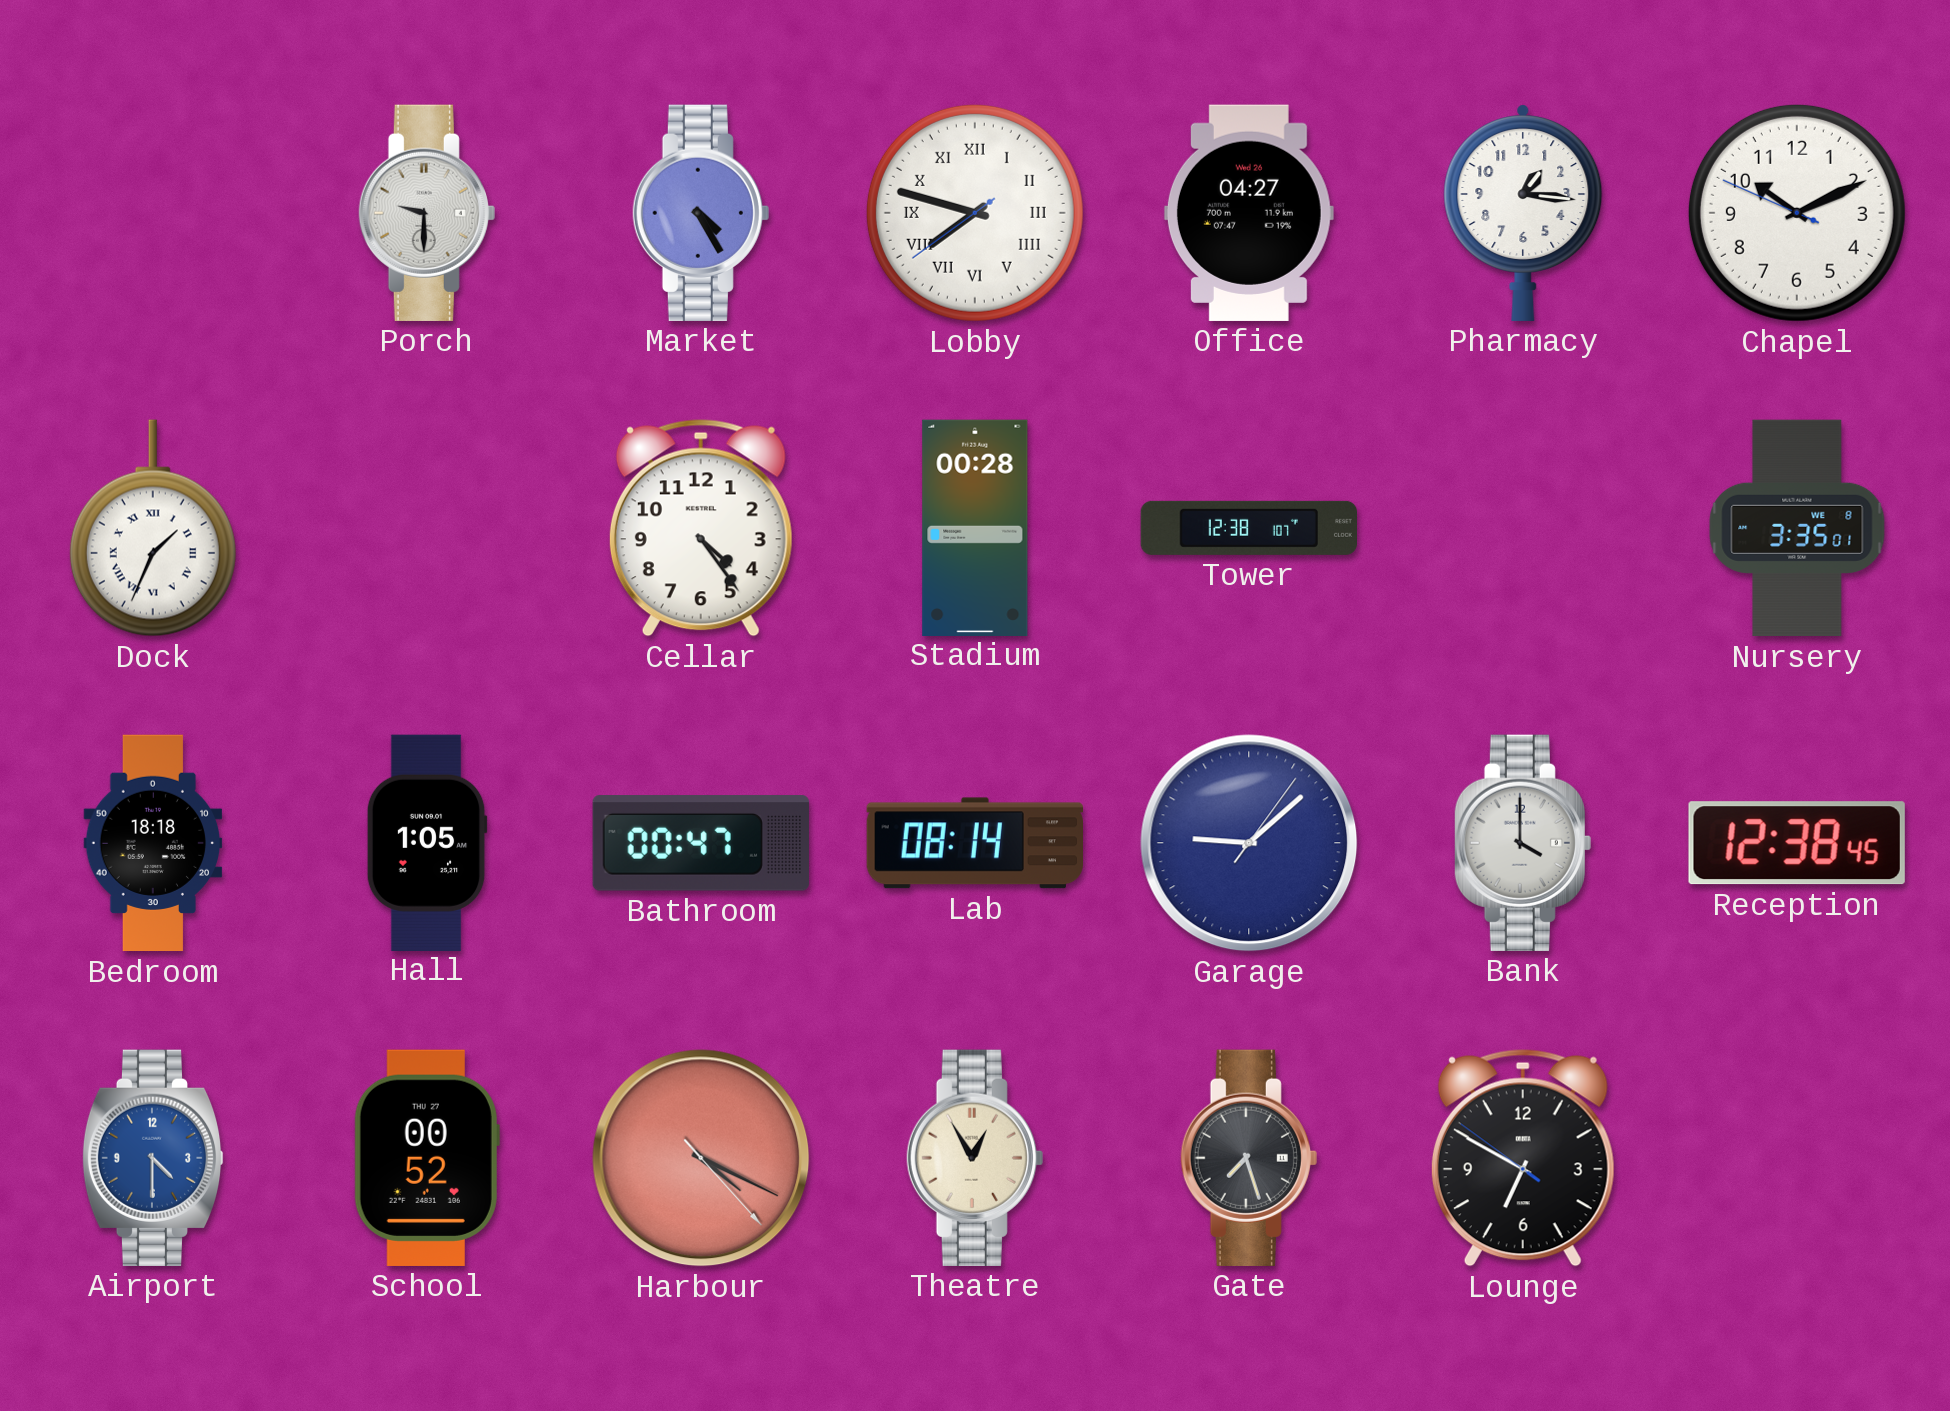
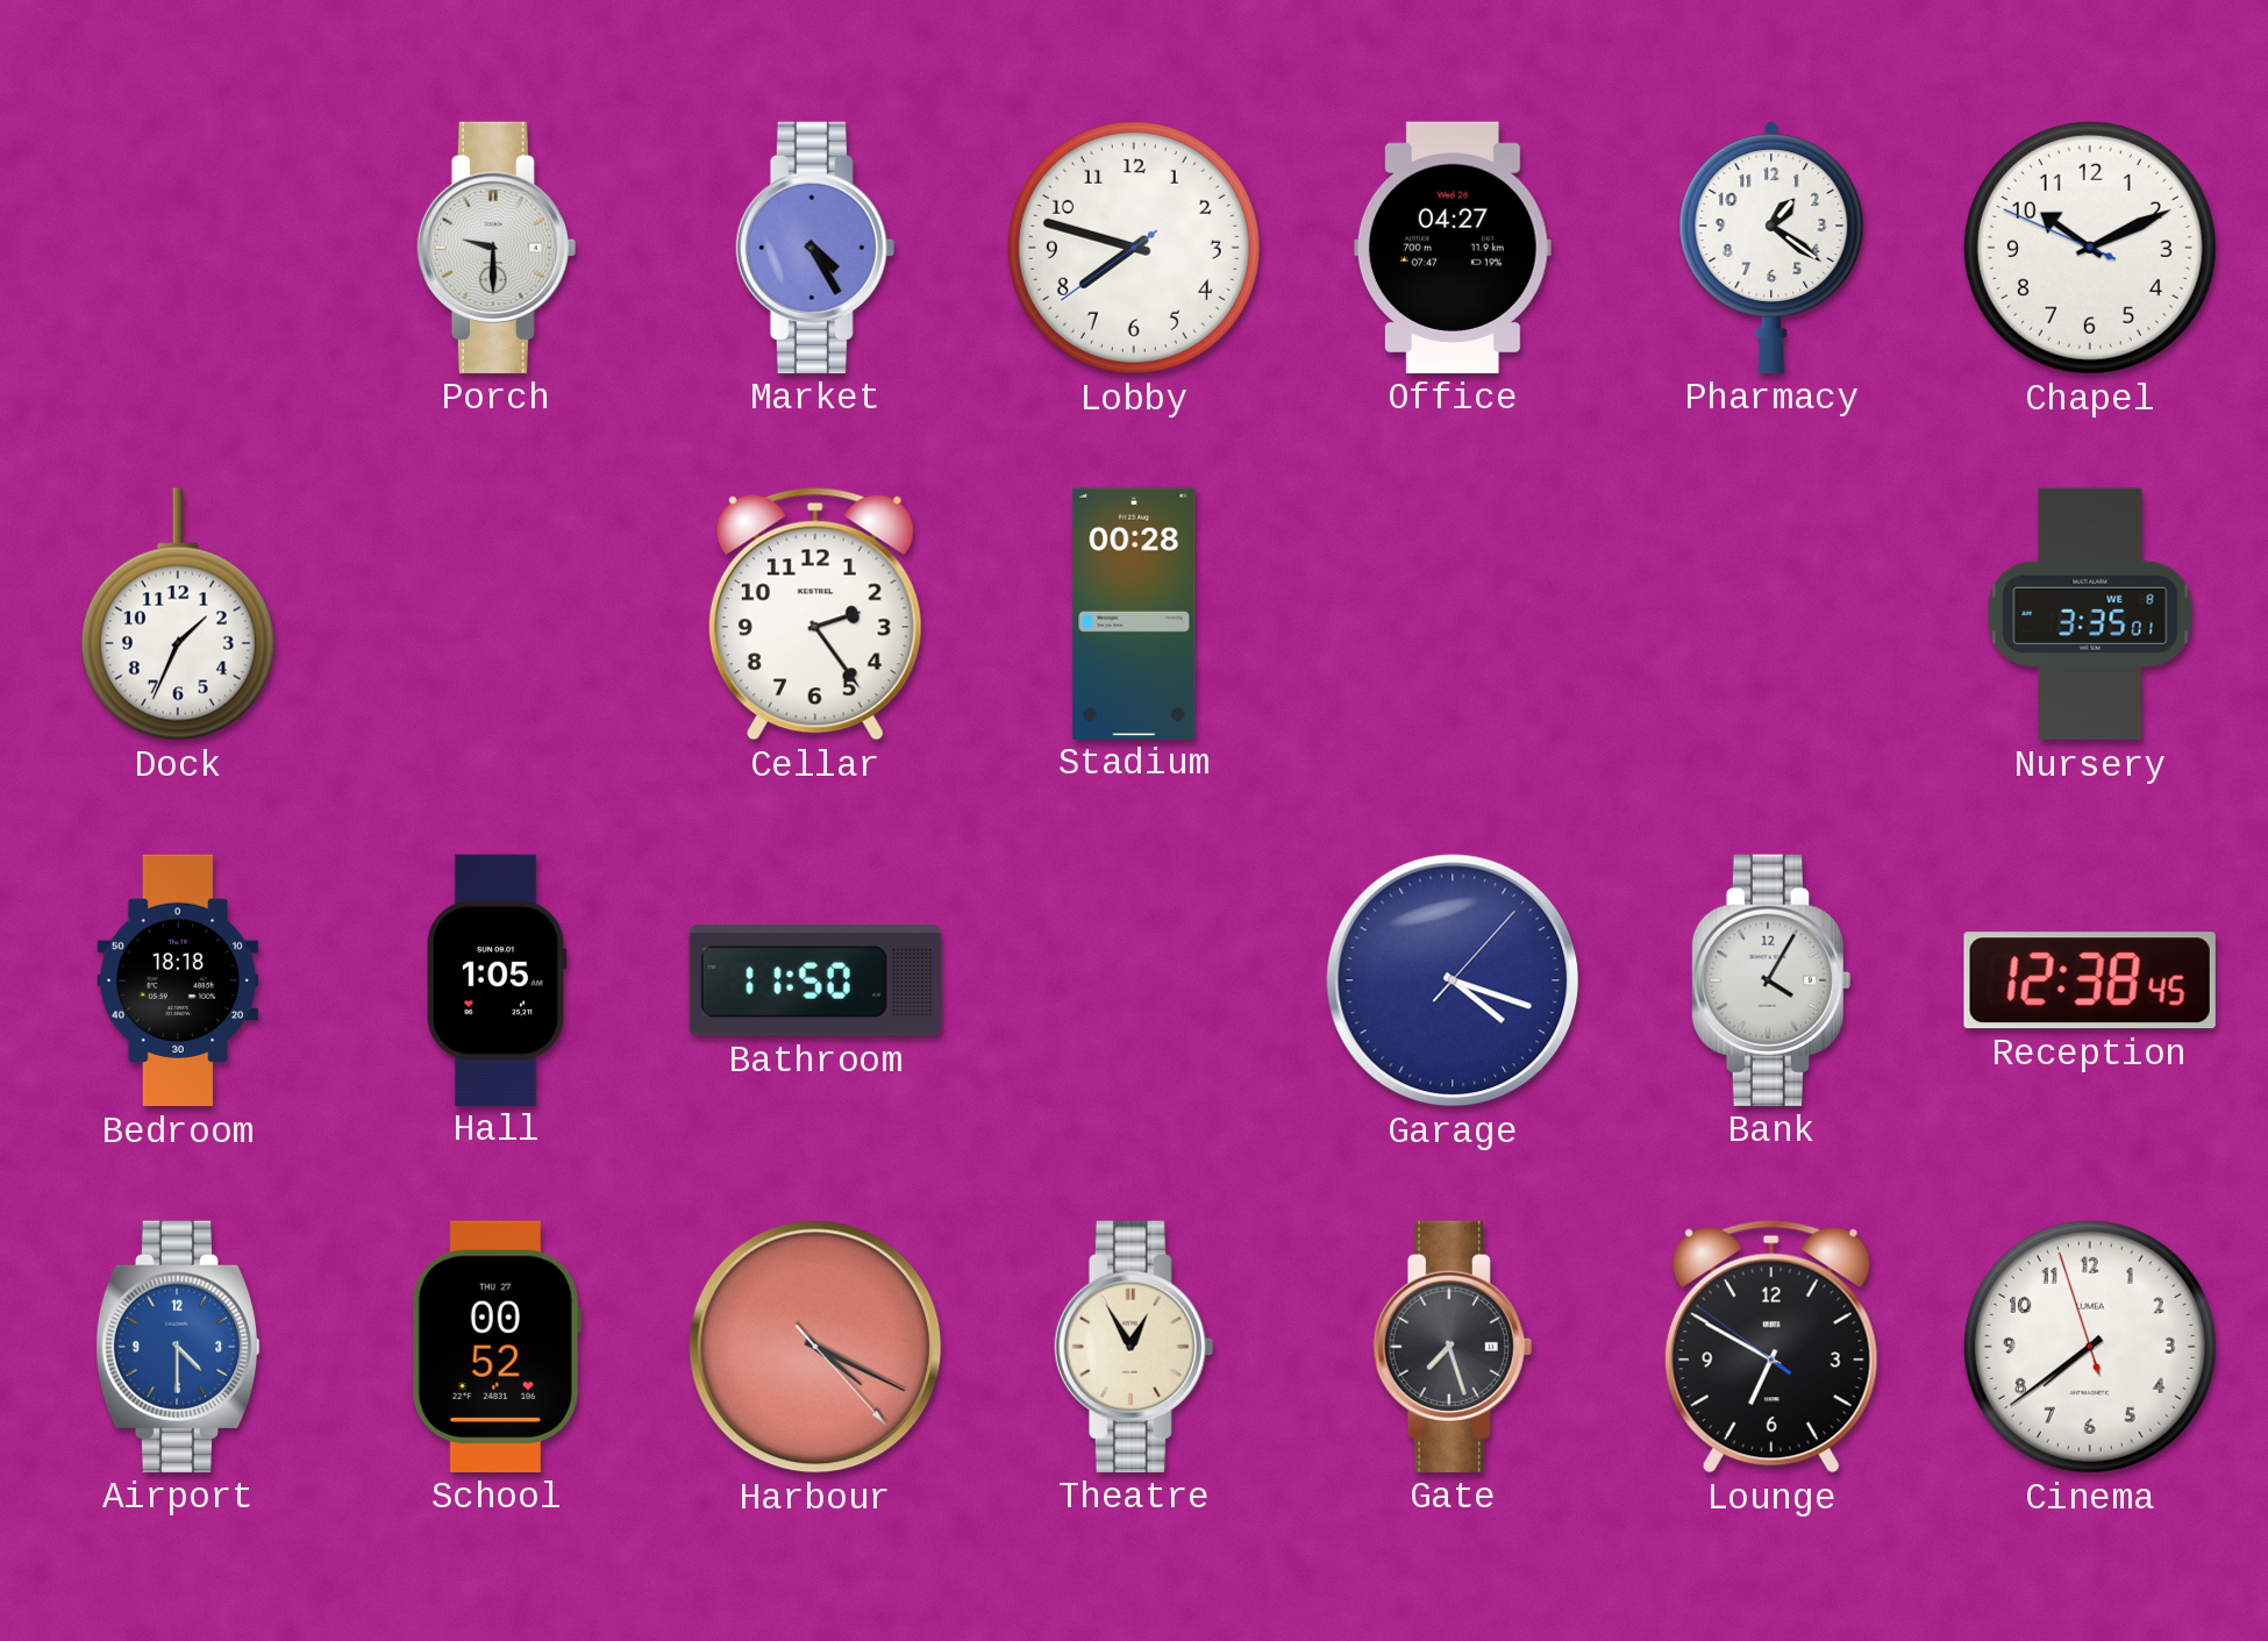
Lobby numerals: Roman -> Arabic
Pharmacy: 1:16 -> 1:21
Dock numerals: Roman -> Arabic
Cellar: 4:24 -> 2:24
Tower: 12:38 -> none
Bathroom: 00:47 -> 11:50
Lab: 08:14 -> none
Garage: 9:08 -> 4:18
Bank: 4:00 -> 4:05
Cinema: none -> 7:38
